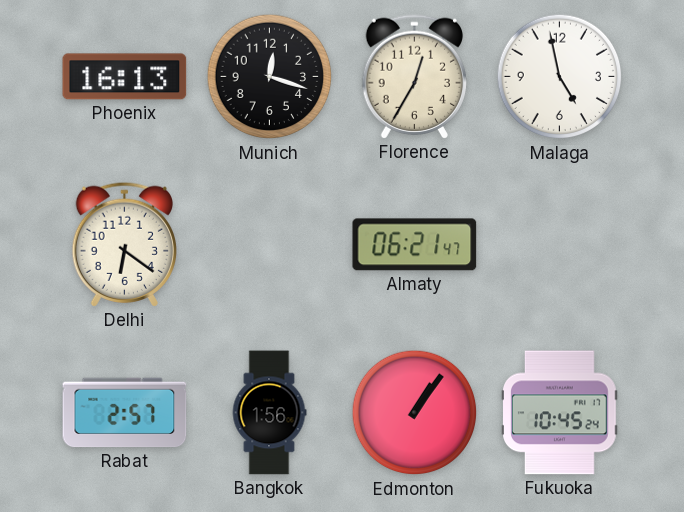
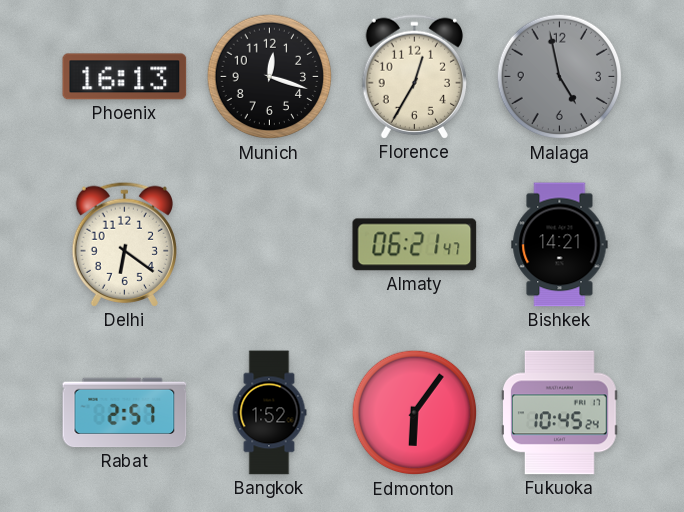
Malaga dial: white -> grey
Bishkek: none -> 14:21
Bangkok: 1:56 -> 1:52
Edmonton: 1:06 -> 6:06
